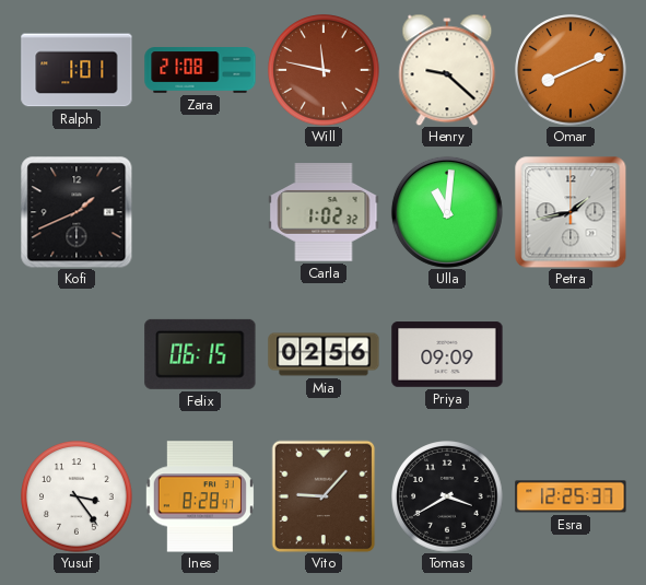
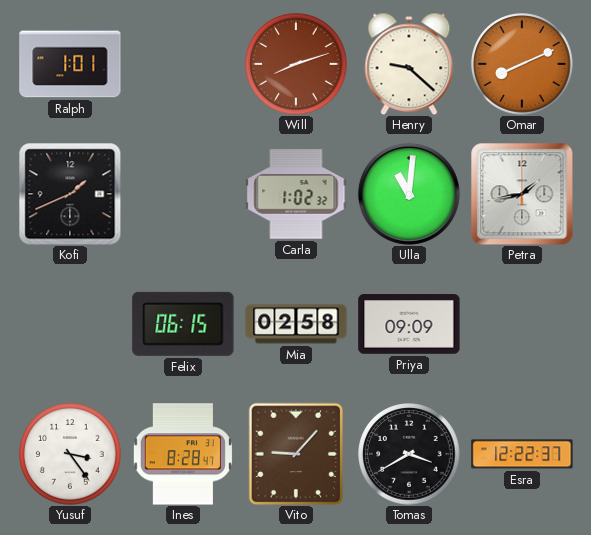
Zara: 21:08 -> none
Will: 11:47 -> 8:12
Mia: 02:56 -> 02:58
Esra: 12:25 -> 12:22
